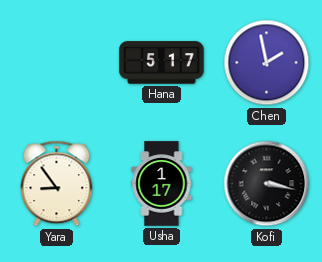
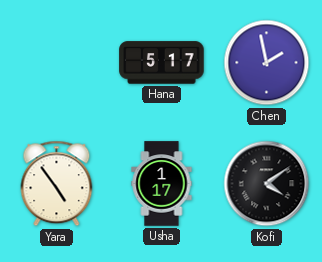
Yara: 8:54 -> 4:54
Kofi: 3:17 -> 4:09
